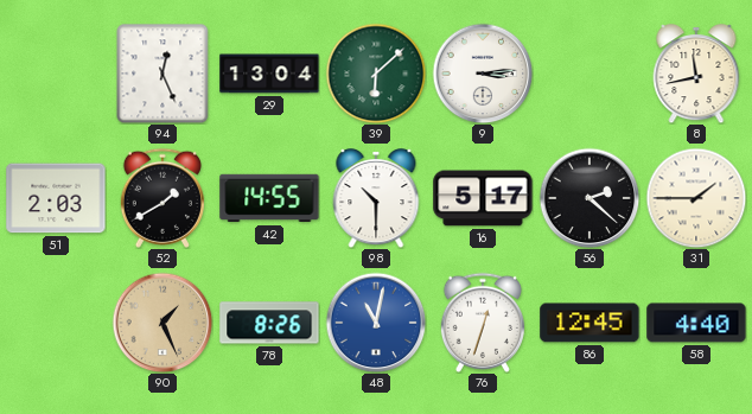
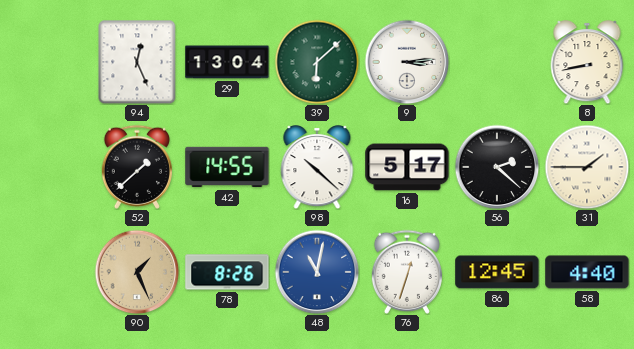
8: 11:43 -> 8:43
51: 2:03 -> none
52: 1:40 -> 1:38
98: 10:30 -> 10:22
